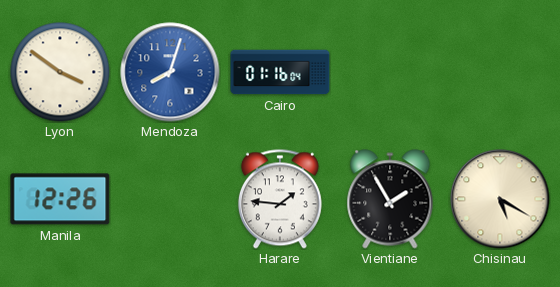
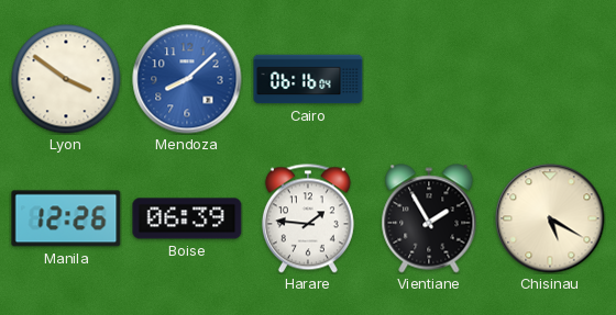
Mendoza: 8:03 -> 8:08
Cairo: 01:16 -> 06:16
Boise: none -> 06:39
